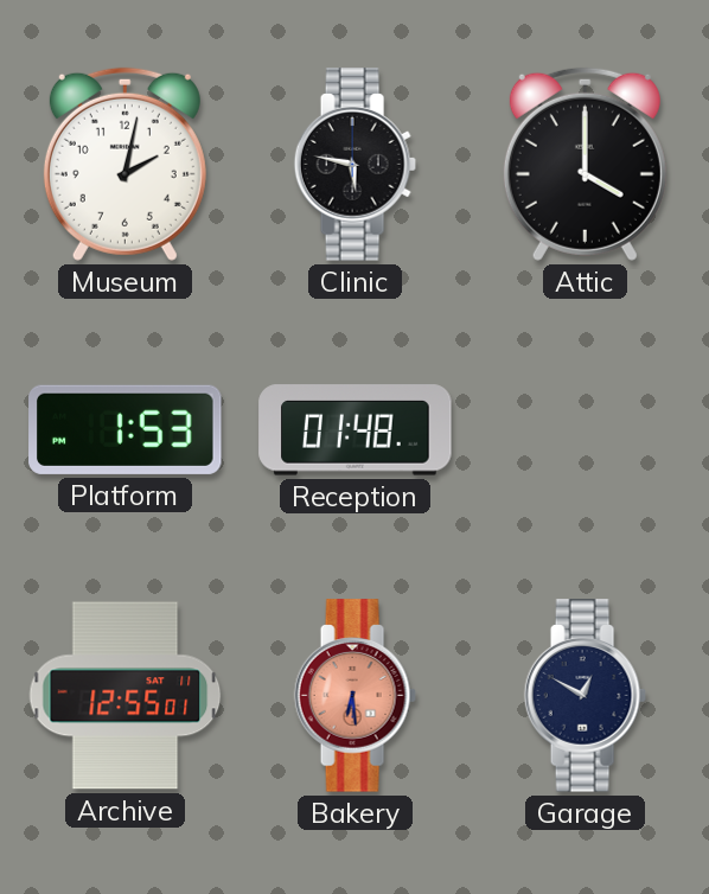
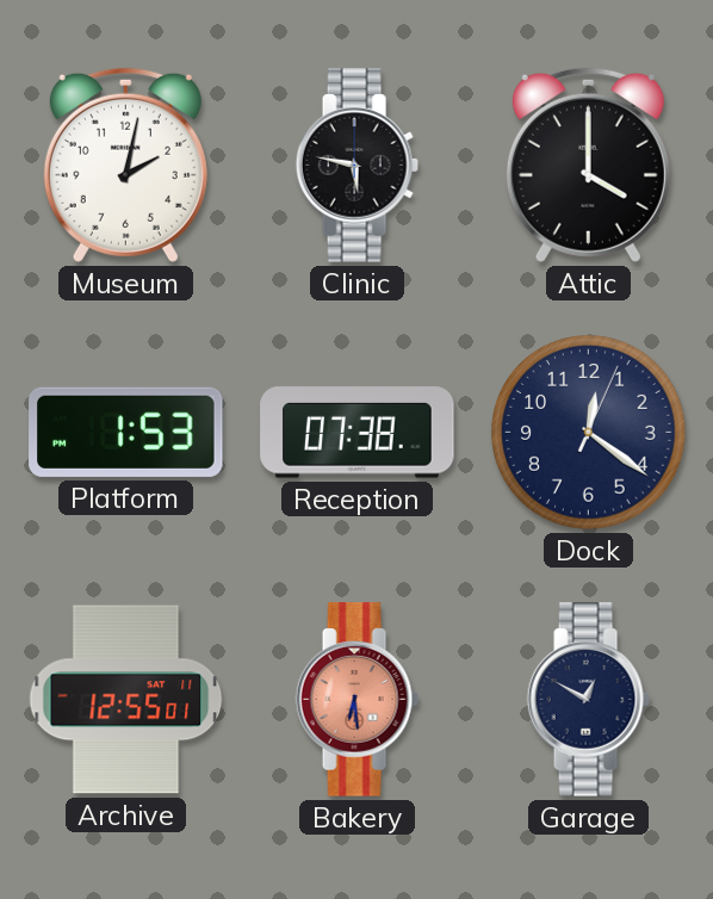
Reception: 01:48 -> 07:38
Dock: none -> 12:21
